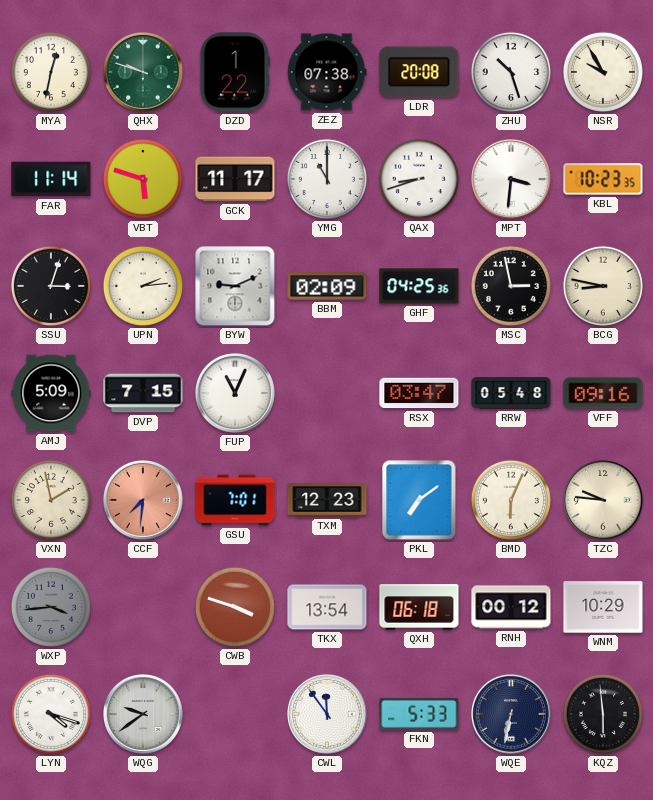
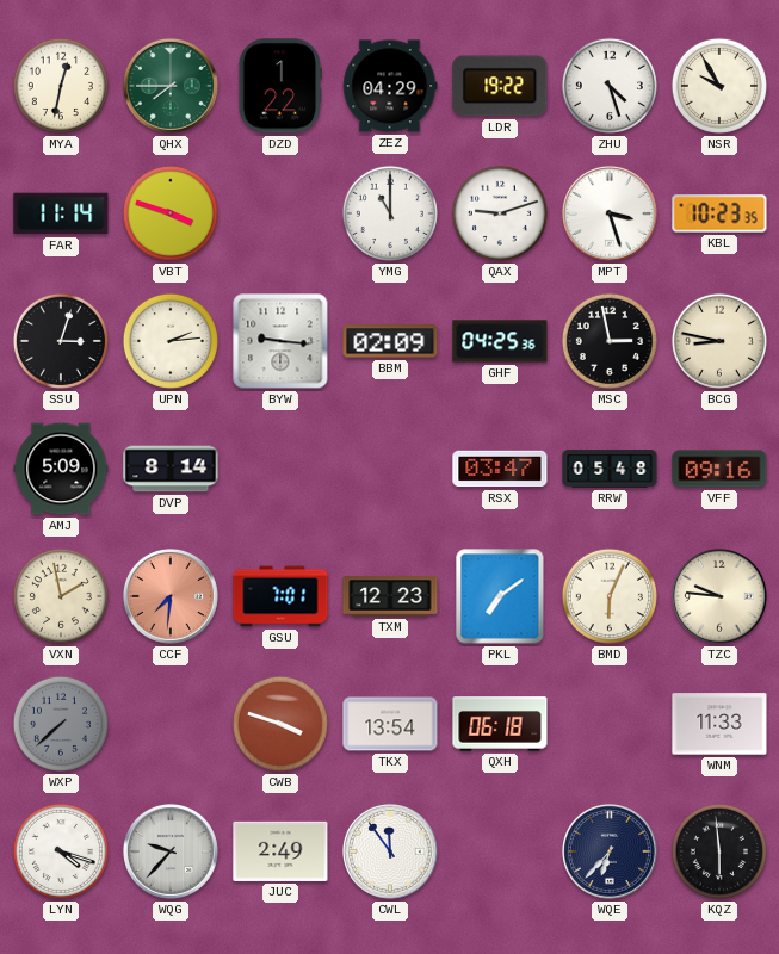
QHX: 9:48 -> 7:45
ZEZ: 07:38 -> 04:29
LDR: 20:08 -> 19:22
ZHU: 10:27 -> 4:27
VBT: 5:48 -> 3:48
GCK: 11:17 -> none
QAX: 8:42 -> 9:12
MPT: 3:31 -> 3:27
BYW: 9:11 -> 9:16
DVP: 7:15 -> 8:14
FUP: 11:04 -> none
WXP: 3:44 -> 7:38
RNH: 00:12 -> none
WNM: 10:29 -> 11:33
WQG: 9:39 -> 9:37
JUC: none -> 2:49
FKN: 5:33 -> none
WQE: 6:32 -> 6:37
